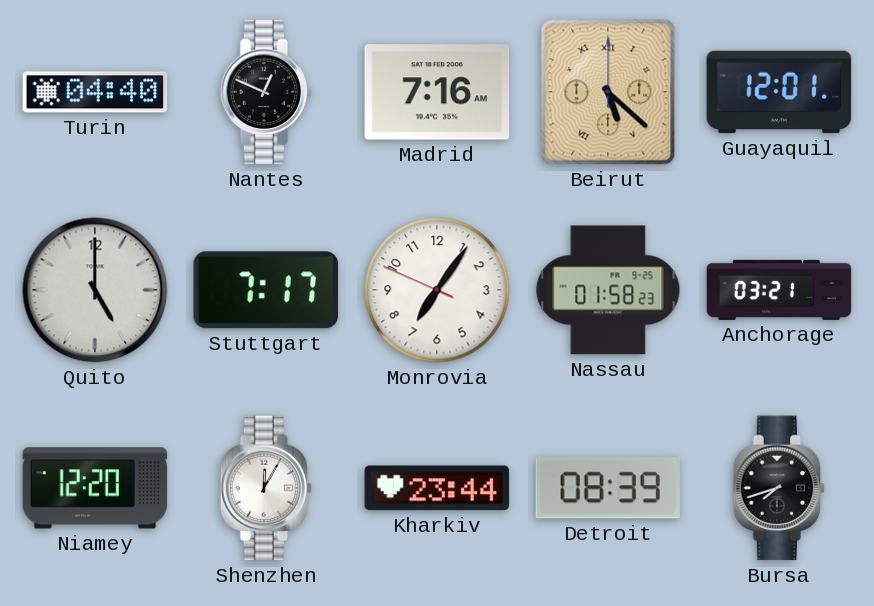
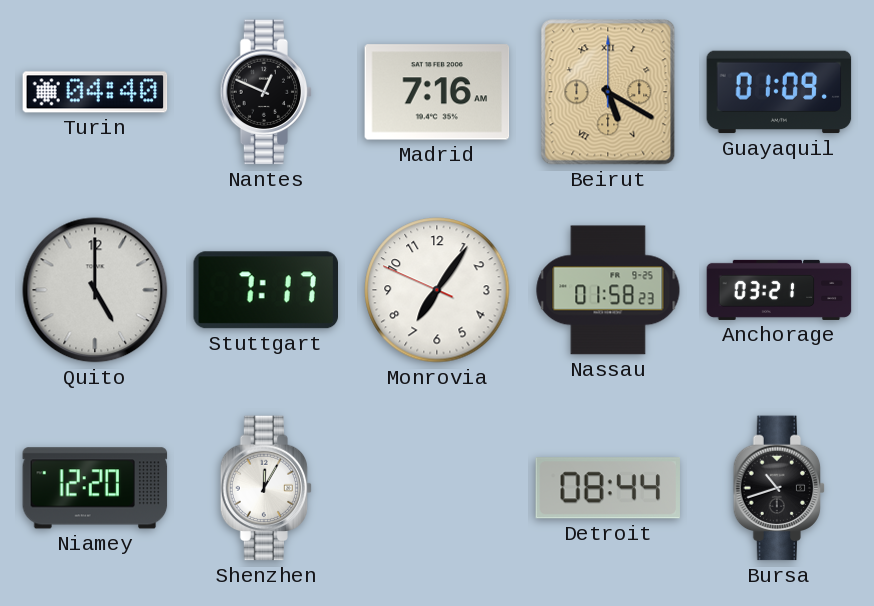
Beirut: 5:22 -> 5:20
Guayaquil: 12:01 -> 01:09
Kharkiv: 23:44 -> none
Detroit: 08:39 -> 08:44
Bursa: 7:42 -> 10:42
